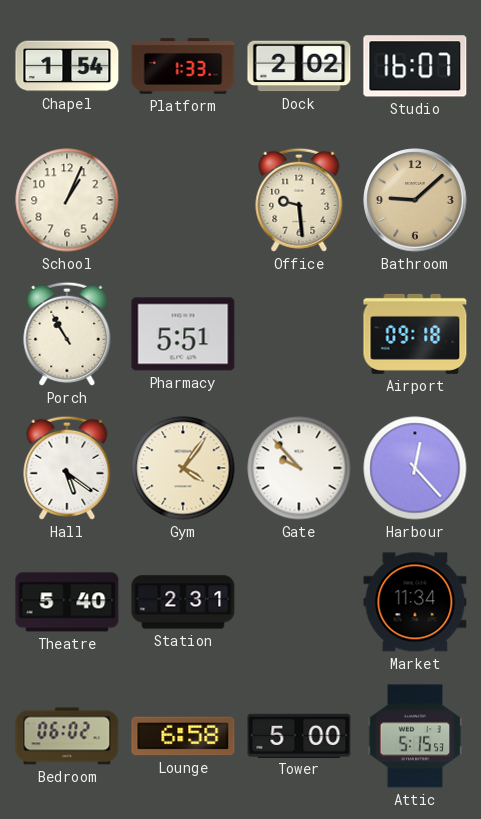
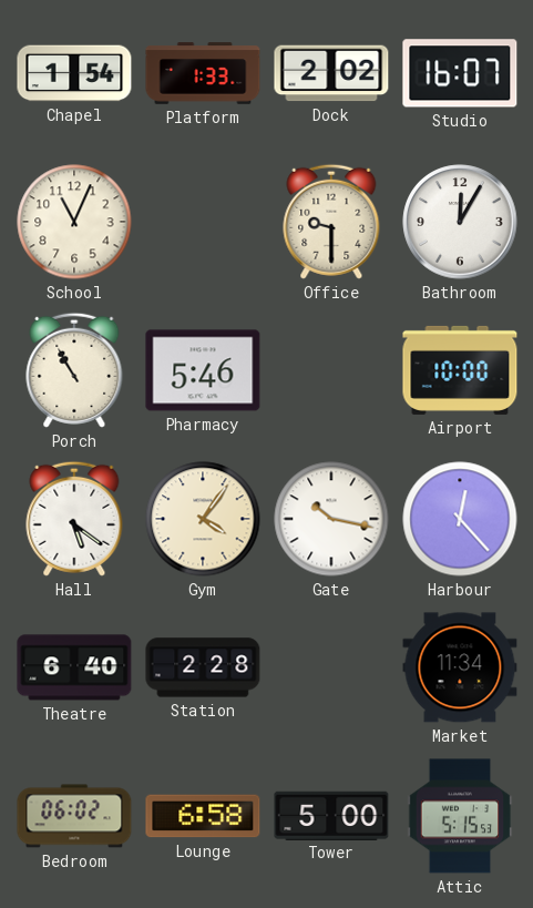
School: 1:04 -> 11:04
Office: 9:29 -> 9:30
Bathroom: 9:08 -> 12:05
Bathroom dial: champagne -> white
Pharmacy: 5:51 -> 5:46
Airport: 09:18 -> 10:00
Gate: 9:53 -> 10:17
Theatre: 5:40 -> 6:40
Station: 2:31 -> 2:28
